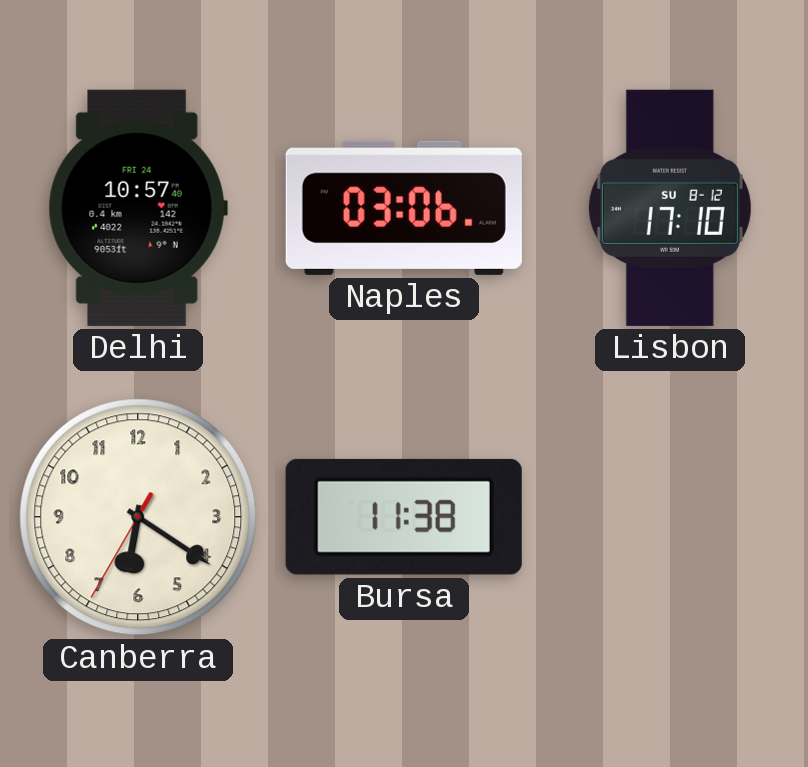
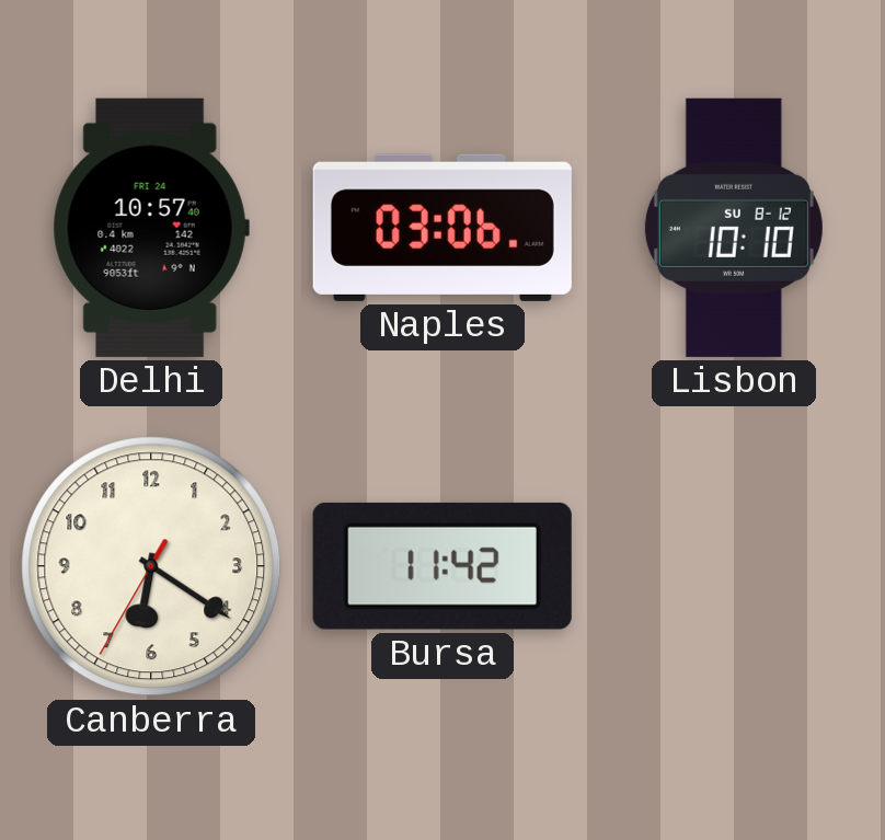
Lisbon: 17:10 -> 10:10
Bursa: 11:38 -> 11:42
